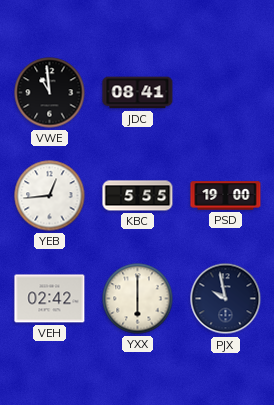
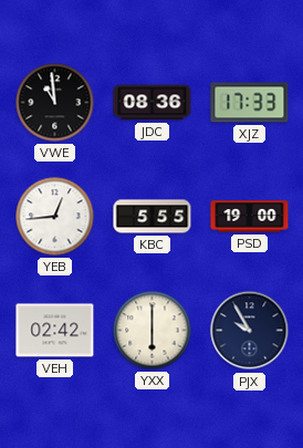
JDC: 08:41 -> 08:36
XJZ: none -> 17:33
PJX: 9:58 -> 9:55
